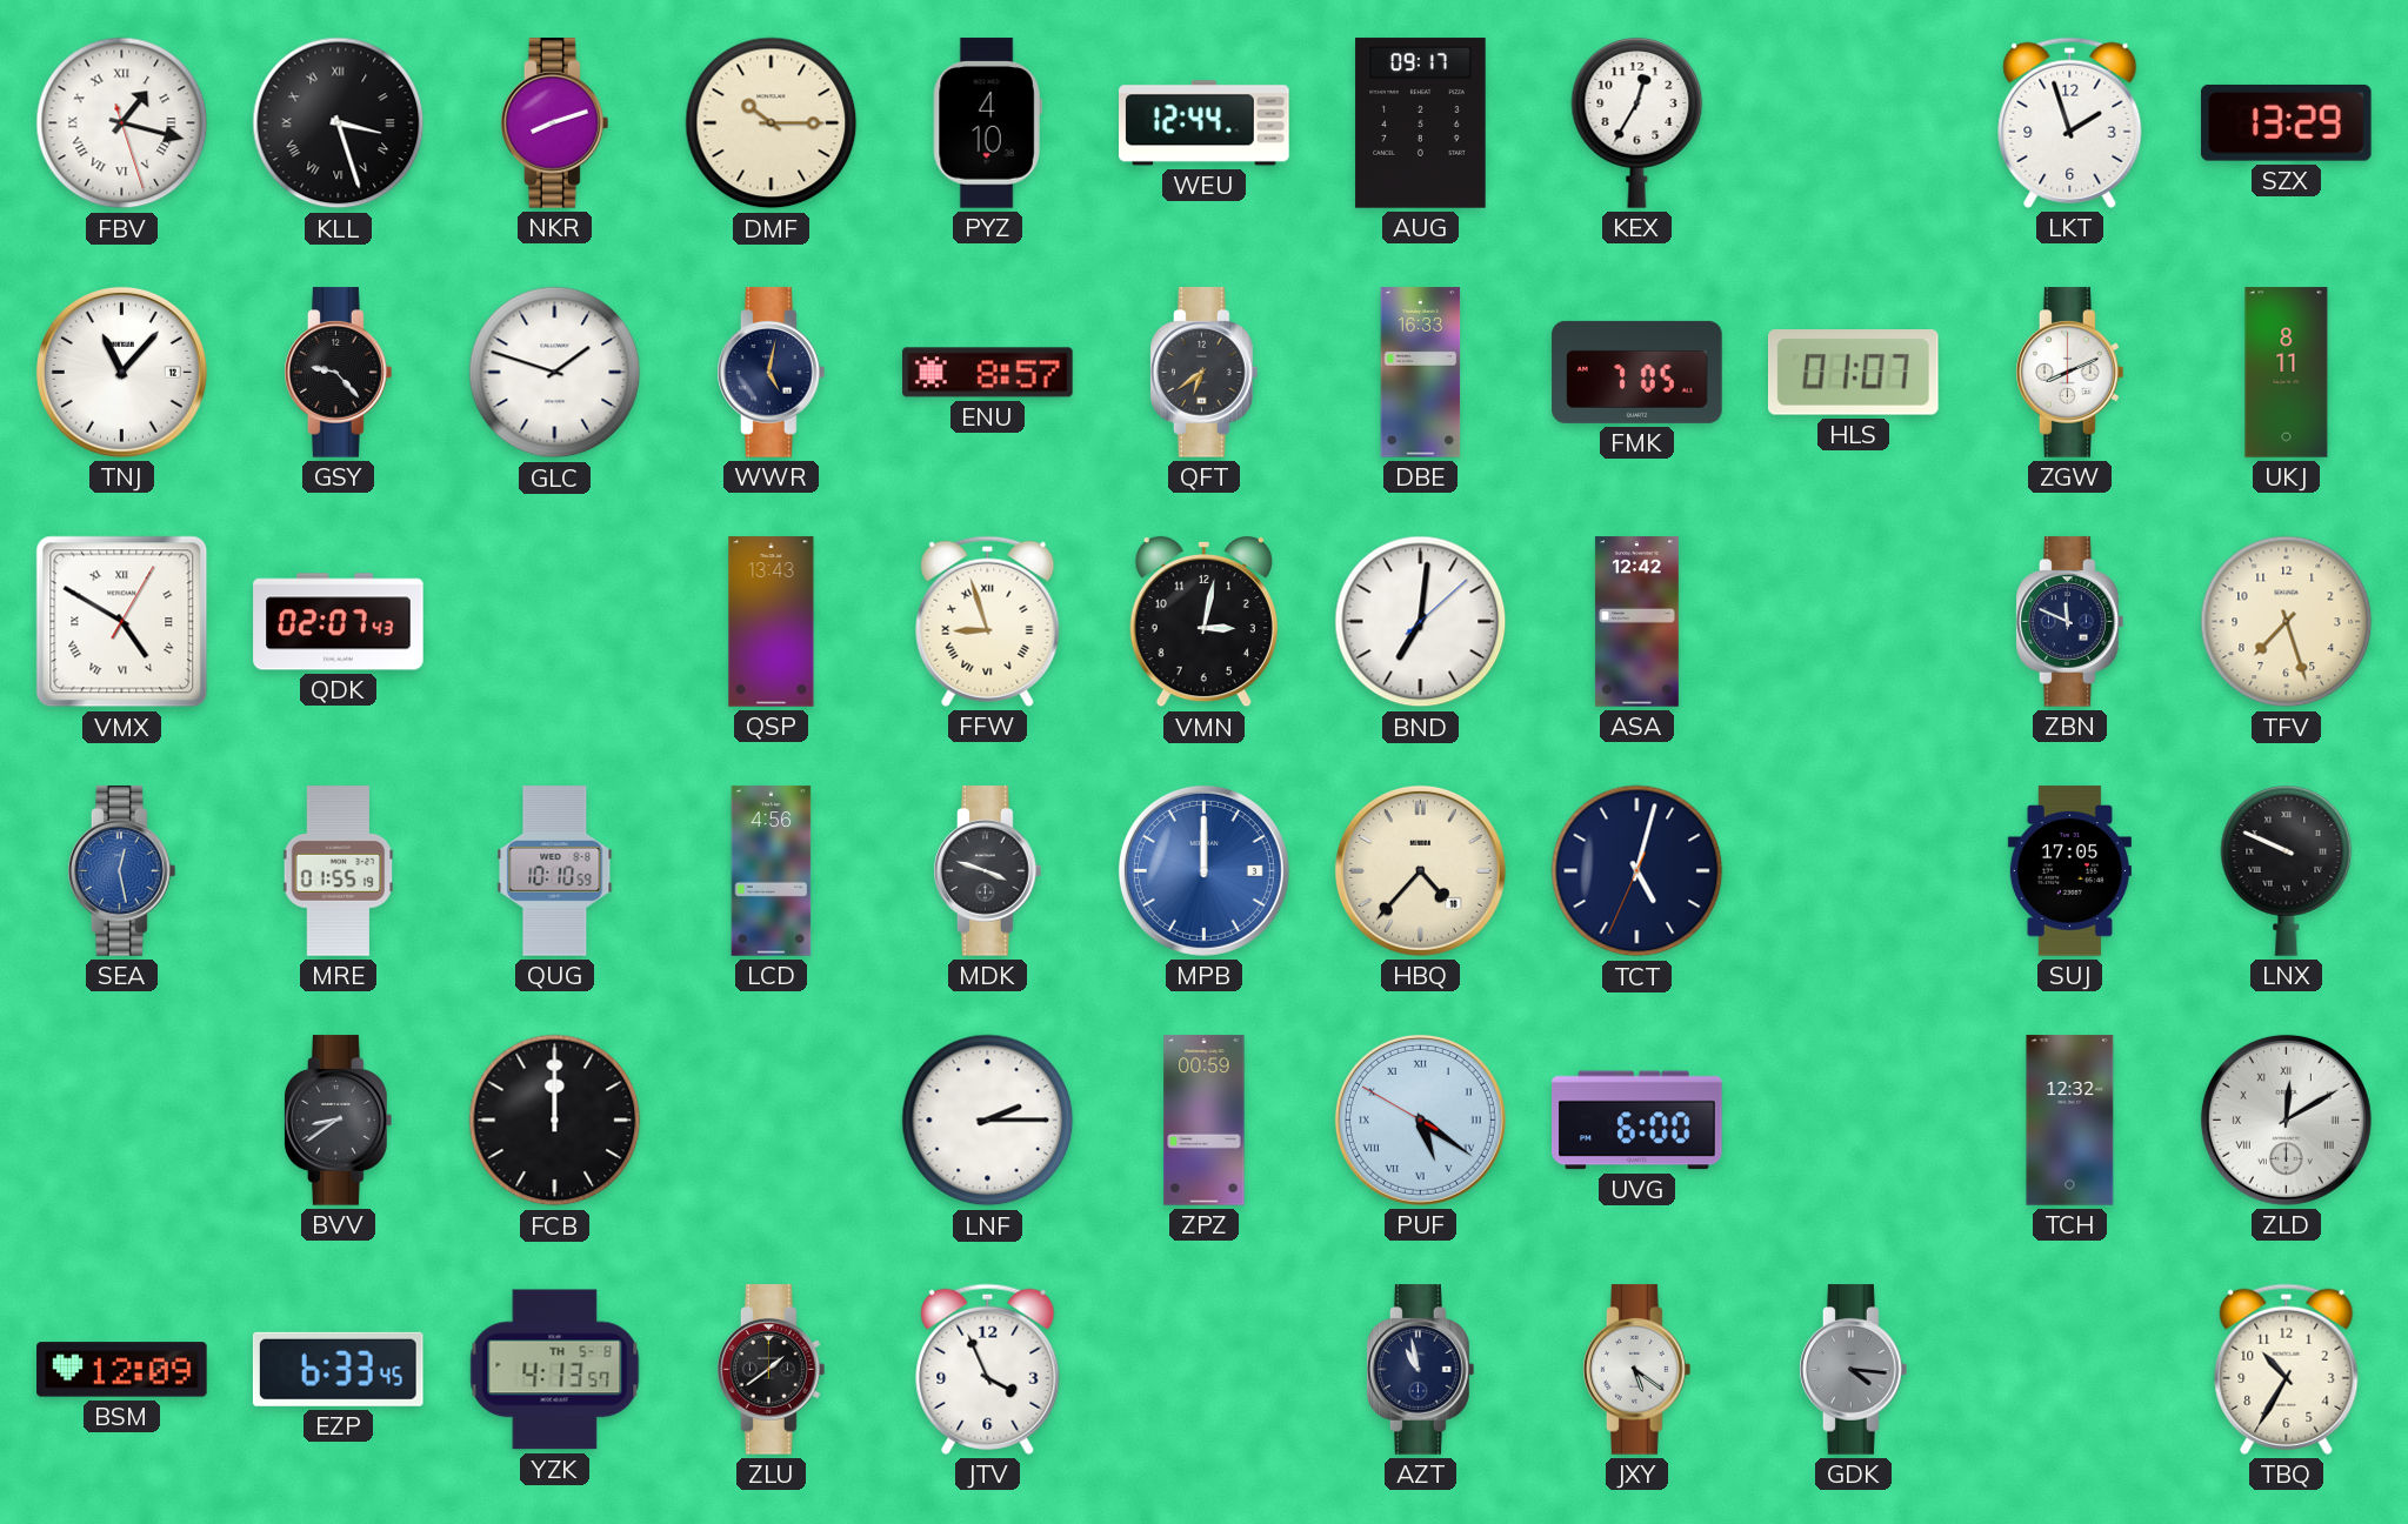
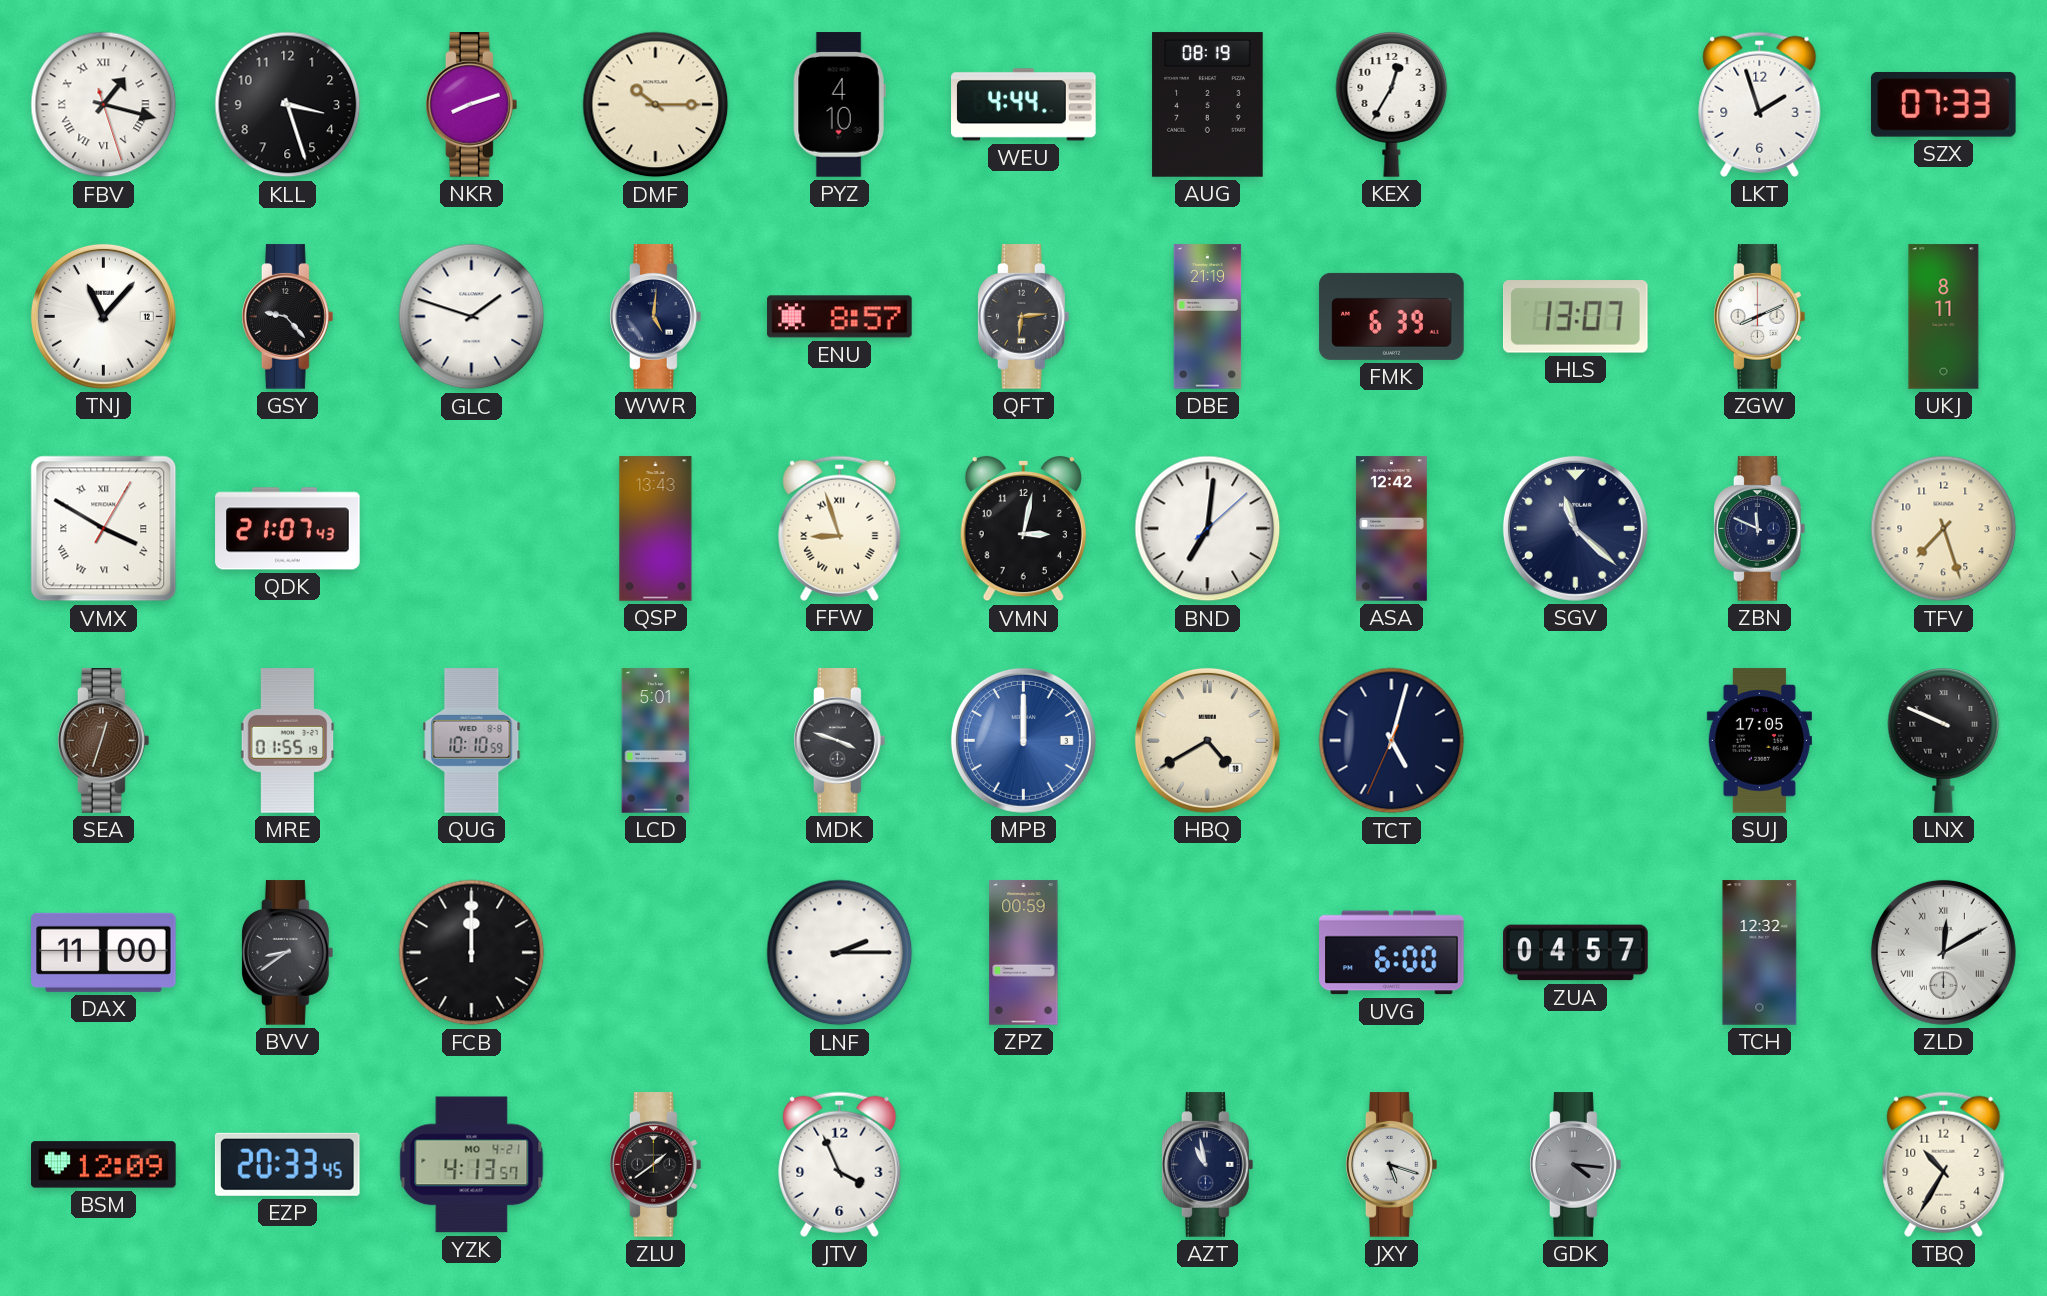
KLL numerals: Roman -> Arabic
WEU: 12:44 -> 4:44
AUG: 09:17 -> 08:19
SZX: 13:29 -> 07:33
WWR: 5:02 -> 5:01
QFT: 6:39 -> 6:14
DBE: 16:33 -> 21:19
FMK: 7:05 -> 6:39
HLS: 01:07 -> 13:07
VMX: 4:50 -> 3:50
QDK: 02:07 -> 21:07
SGV: none -> 11:22
SEA: 12:28 -> 12:33
SEA dial: blue -> brown
LCD: 4:56 -> 5:01
HBQ: 4:37 -> 4:40
DAX: none -> 11:00
PUF: 5:20 -> none
ZUA: none -> 04:57
EZP: 6:33 -> 20:33
YZK date: TH 5-8 -> MO 4-21
JXY: 5:21 -> 5:18
